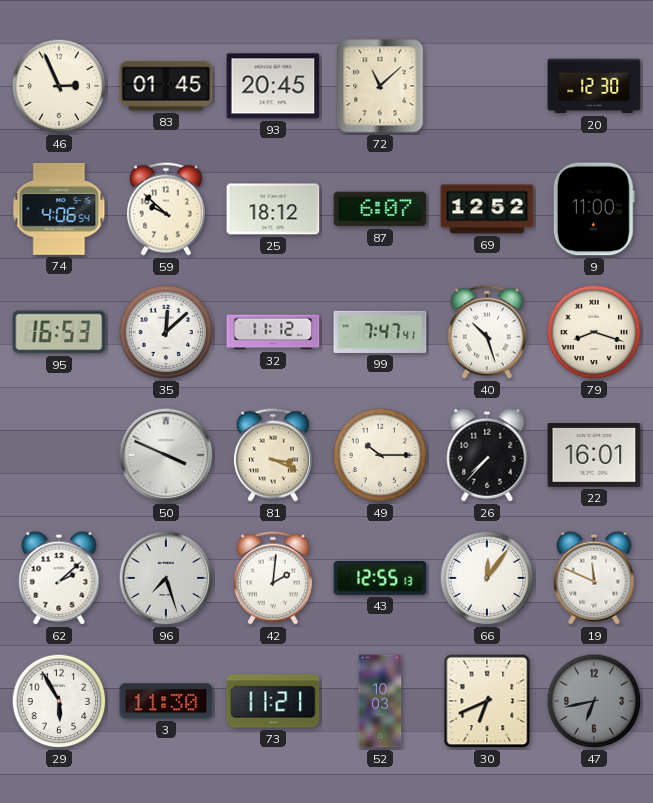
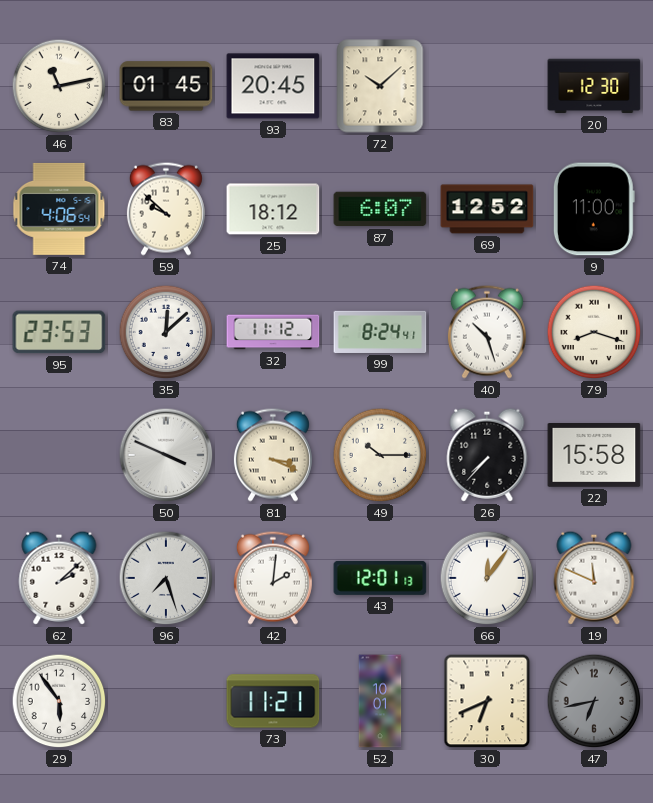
46: 2:56 -> 11:13
72: 11:08 -> 10:08
95: 16:53 -> 23:53
99: 7:47 -> 8:24
22: 16:01 -> 15:58
43: 12:55 -> 12:01
29: 5:55 -> 5:54
3: 11:30 -> none
52: 10:03 -> 10:01
